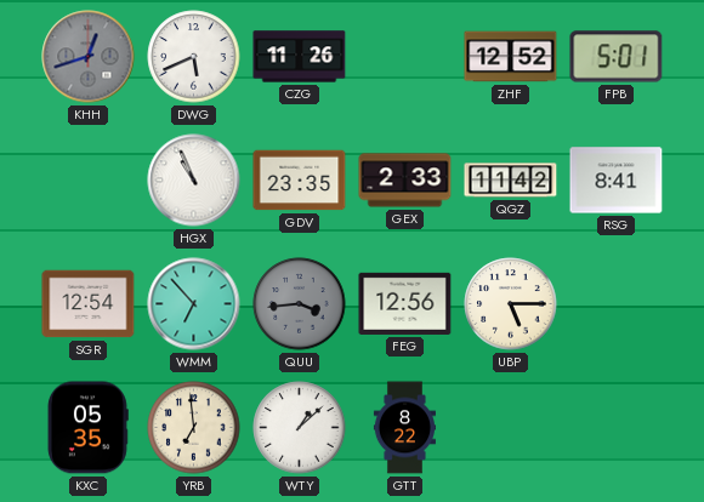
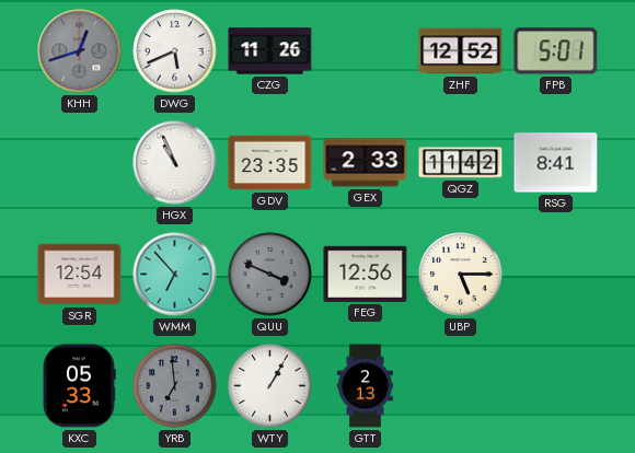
QUU: 3:44 -> 3:49
KXC: 05:35 -> 05:33
YRB dial: cream -> grey
WTY: 1:08 -> 1:05
GTT: 8:22 -> 2:13
